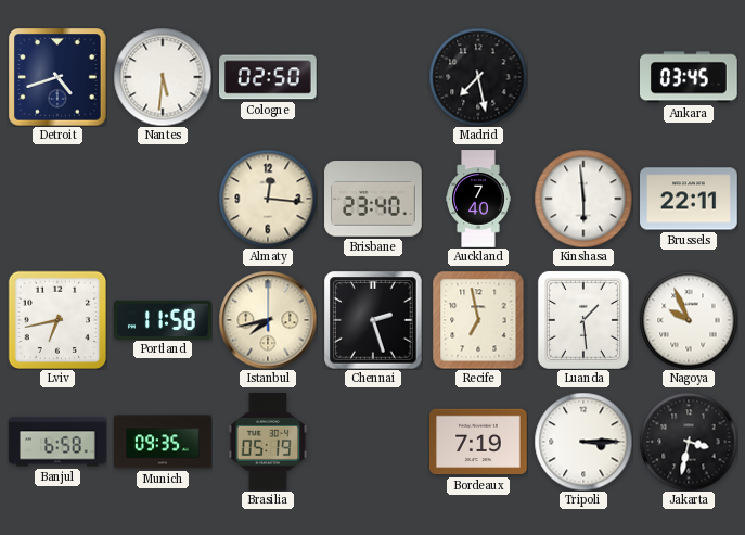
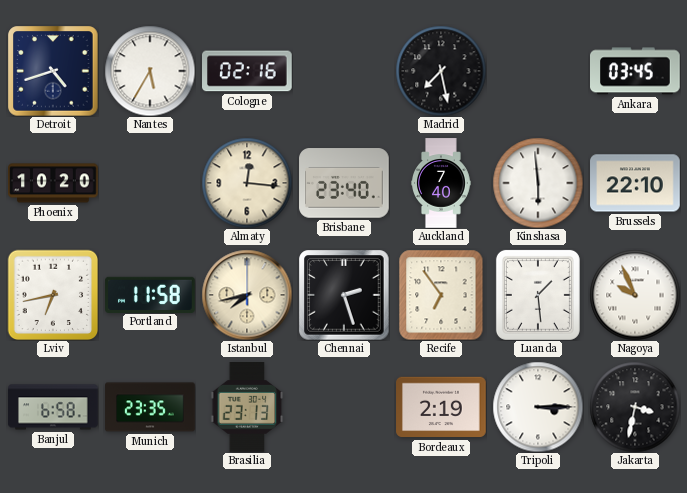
Nantes: 5:31 -> 5:35
Cologne: 02:50 -> 02:16
Phoenix: none -> 10:20
Brussels: 22:11 -> 22:10
Recife: 6:58 -> 6:54
Munich: 09:35 -> 23:35
Brasilia: 05:19 -> 23:13
Bordeaux: 7:19 -> 2:19
